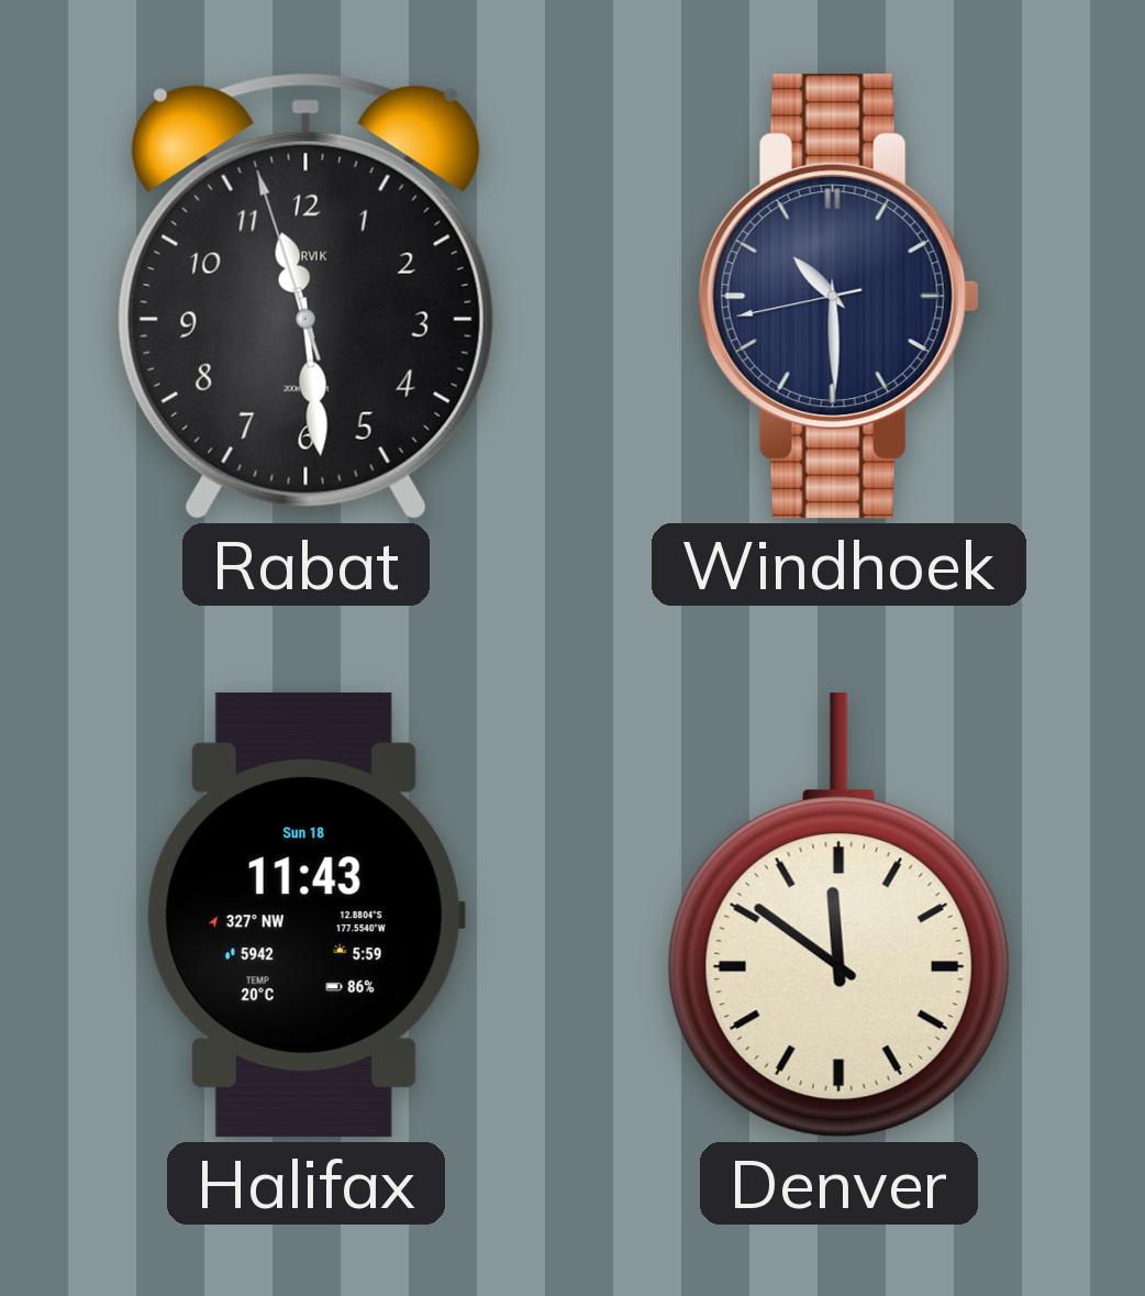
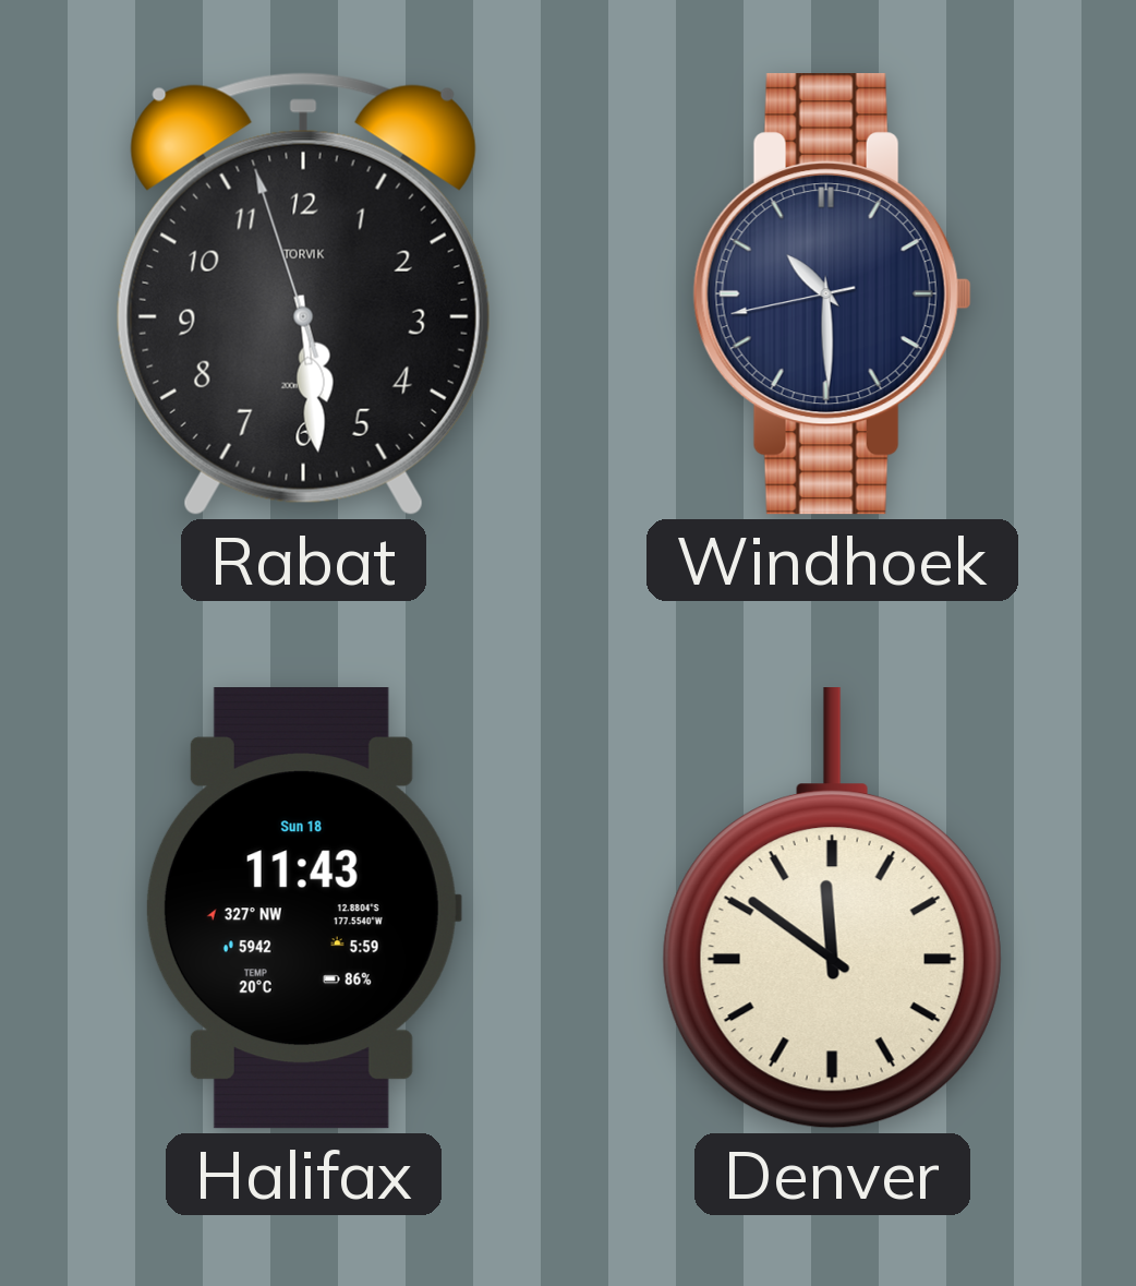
Rabat: 11:28 -> 5:28
